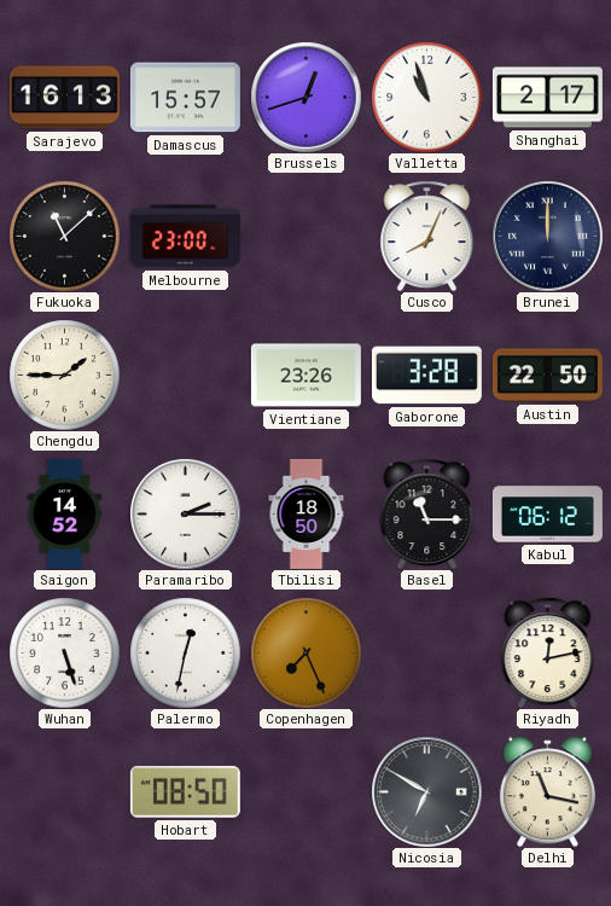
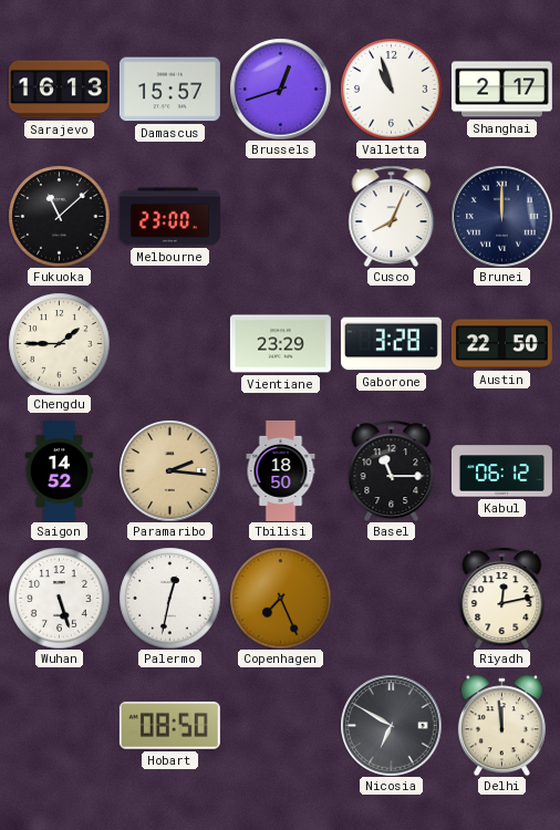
Vientiane: 23:26 -> 23:29
Paramaribo: 2:15 -> 2:16
Paramaribo dial: white -> champagne
Delhi: 11:17 -> 11:59
